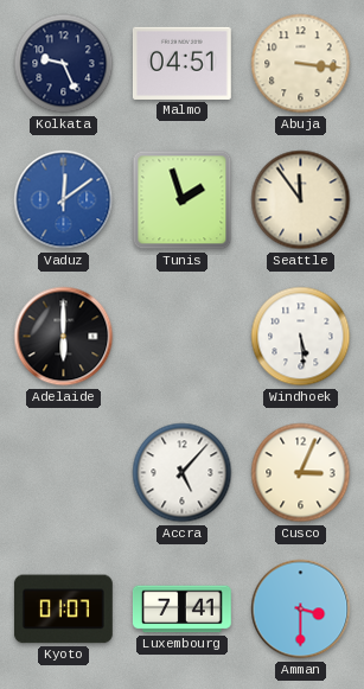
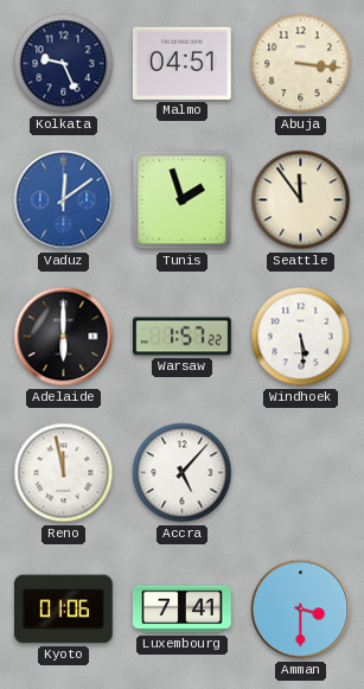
Warsaw: none -> 1:57
Reno: none -> 11:58
Cusco: 3:04 -> none
Kyoto: 01:07 -> 01:06
